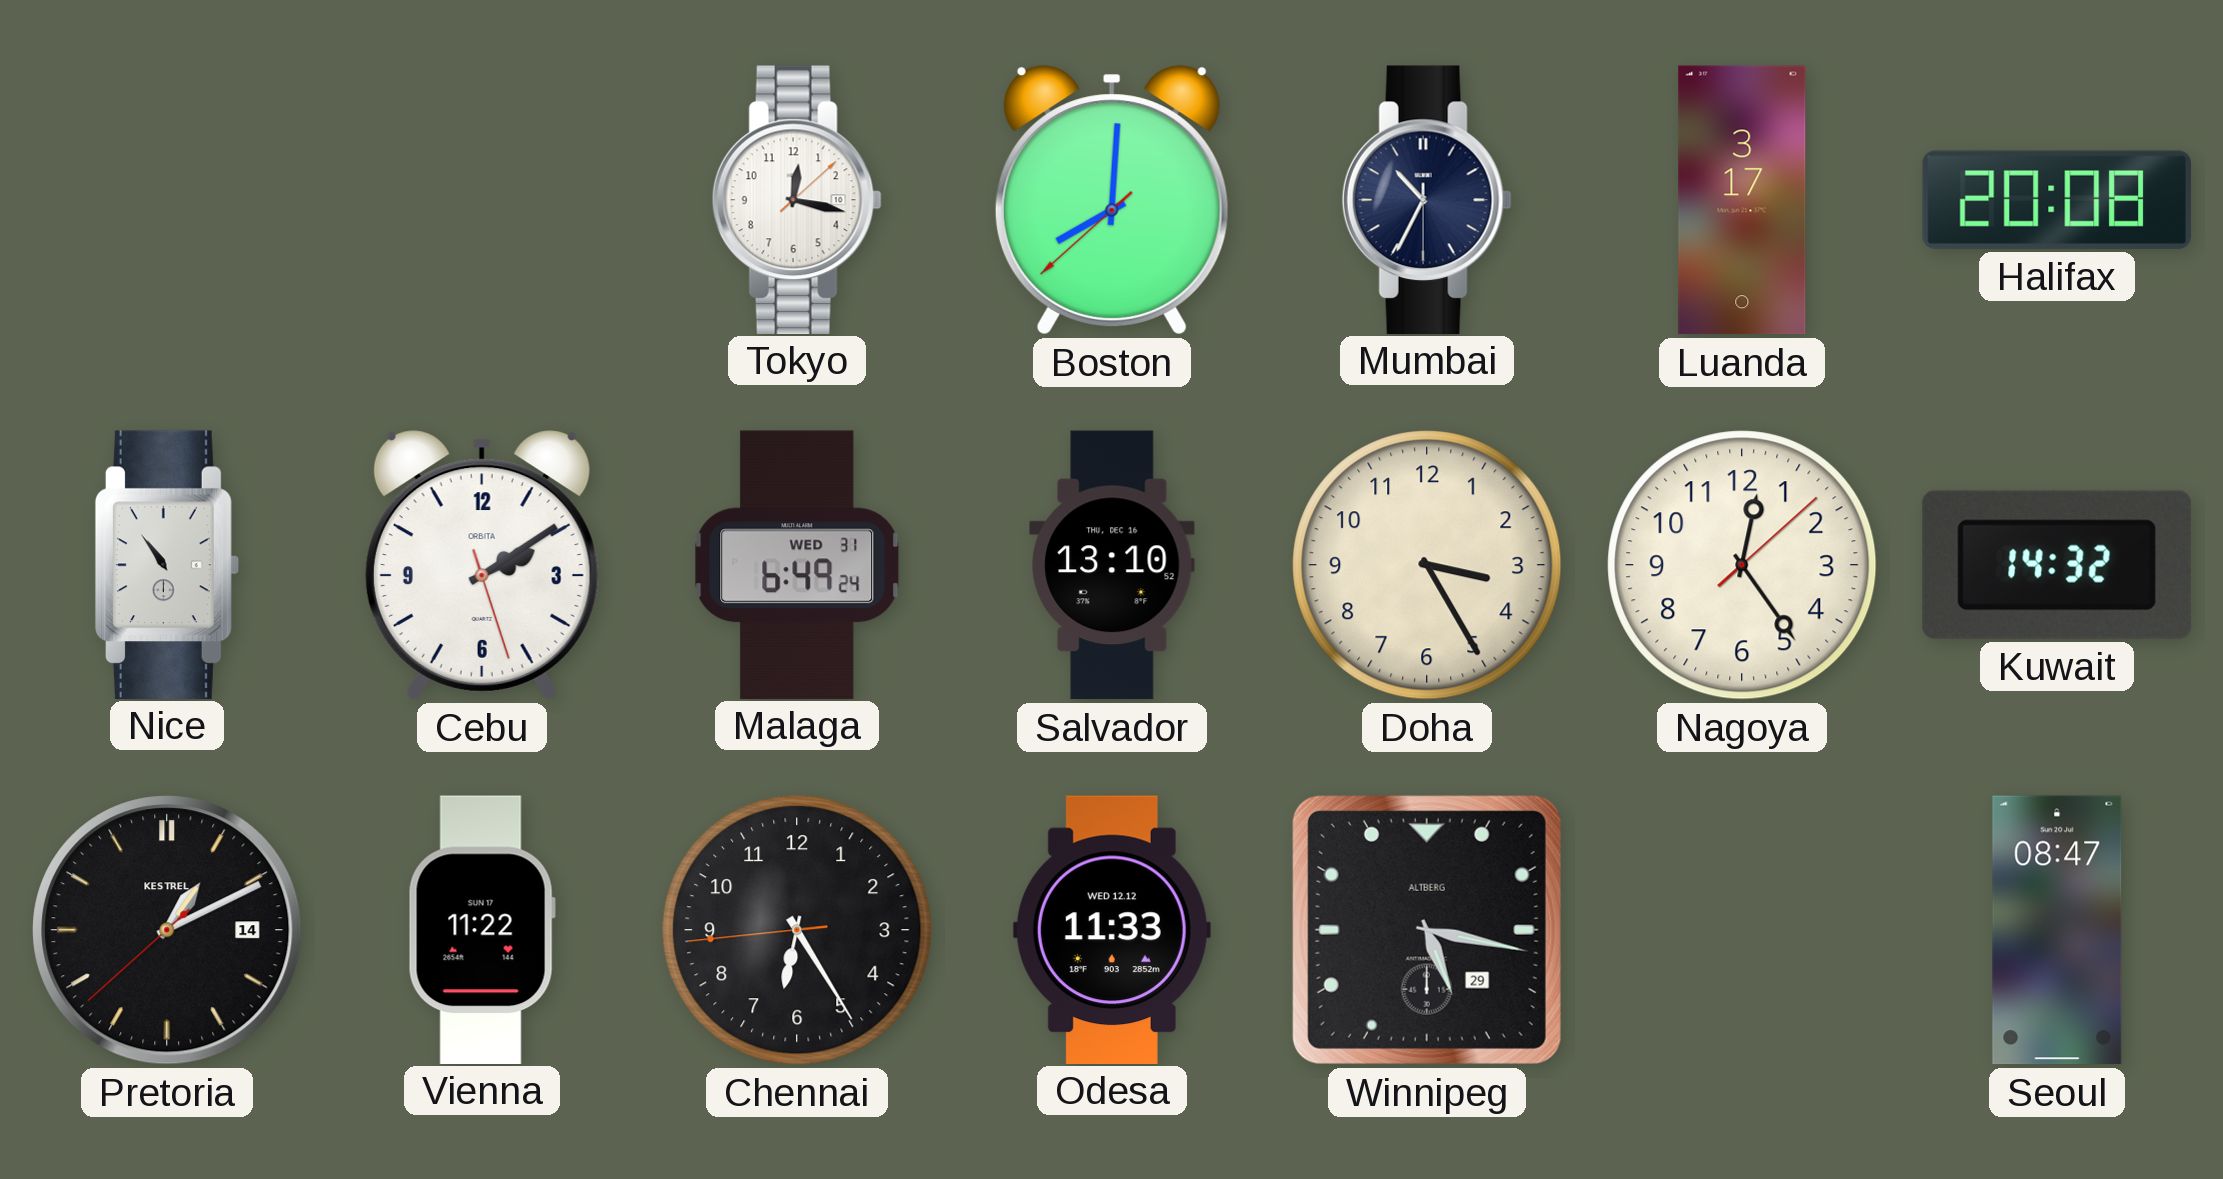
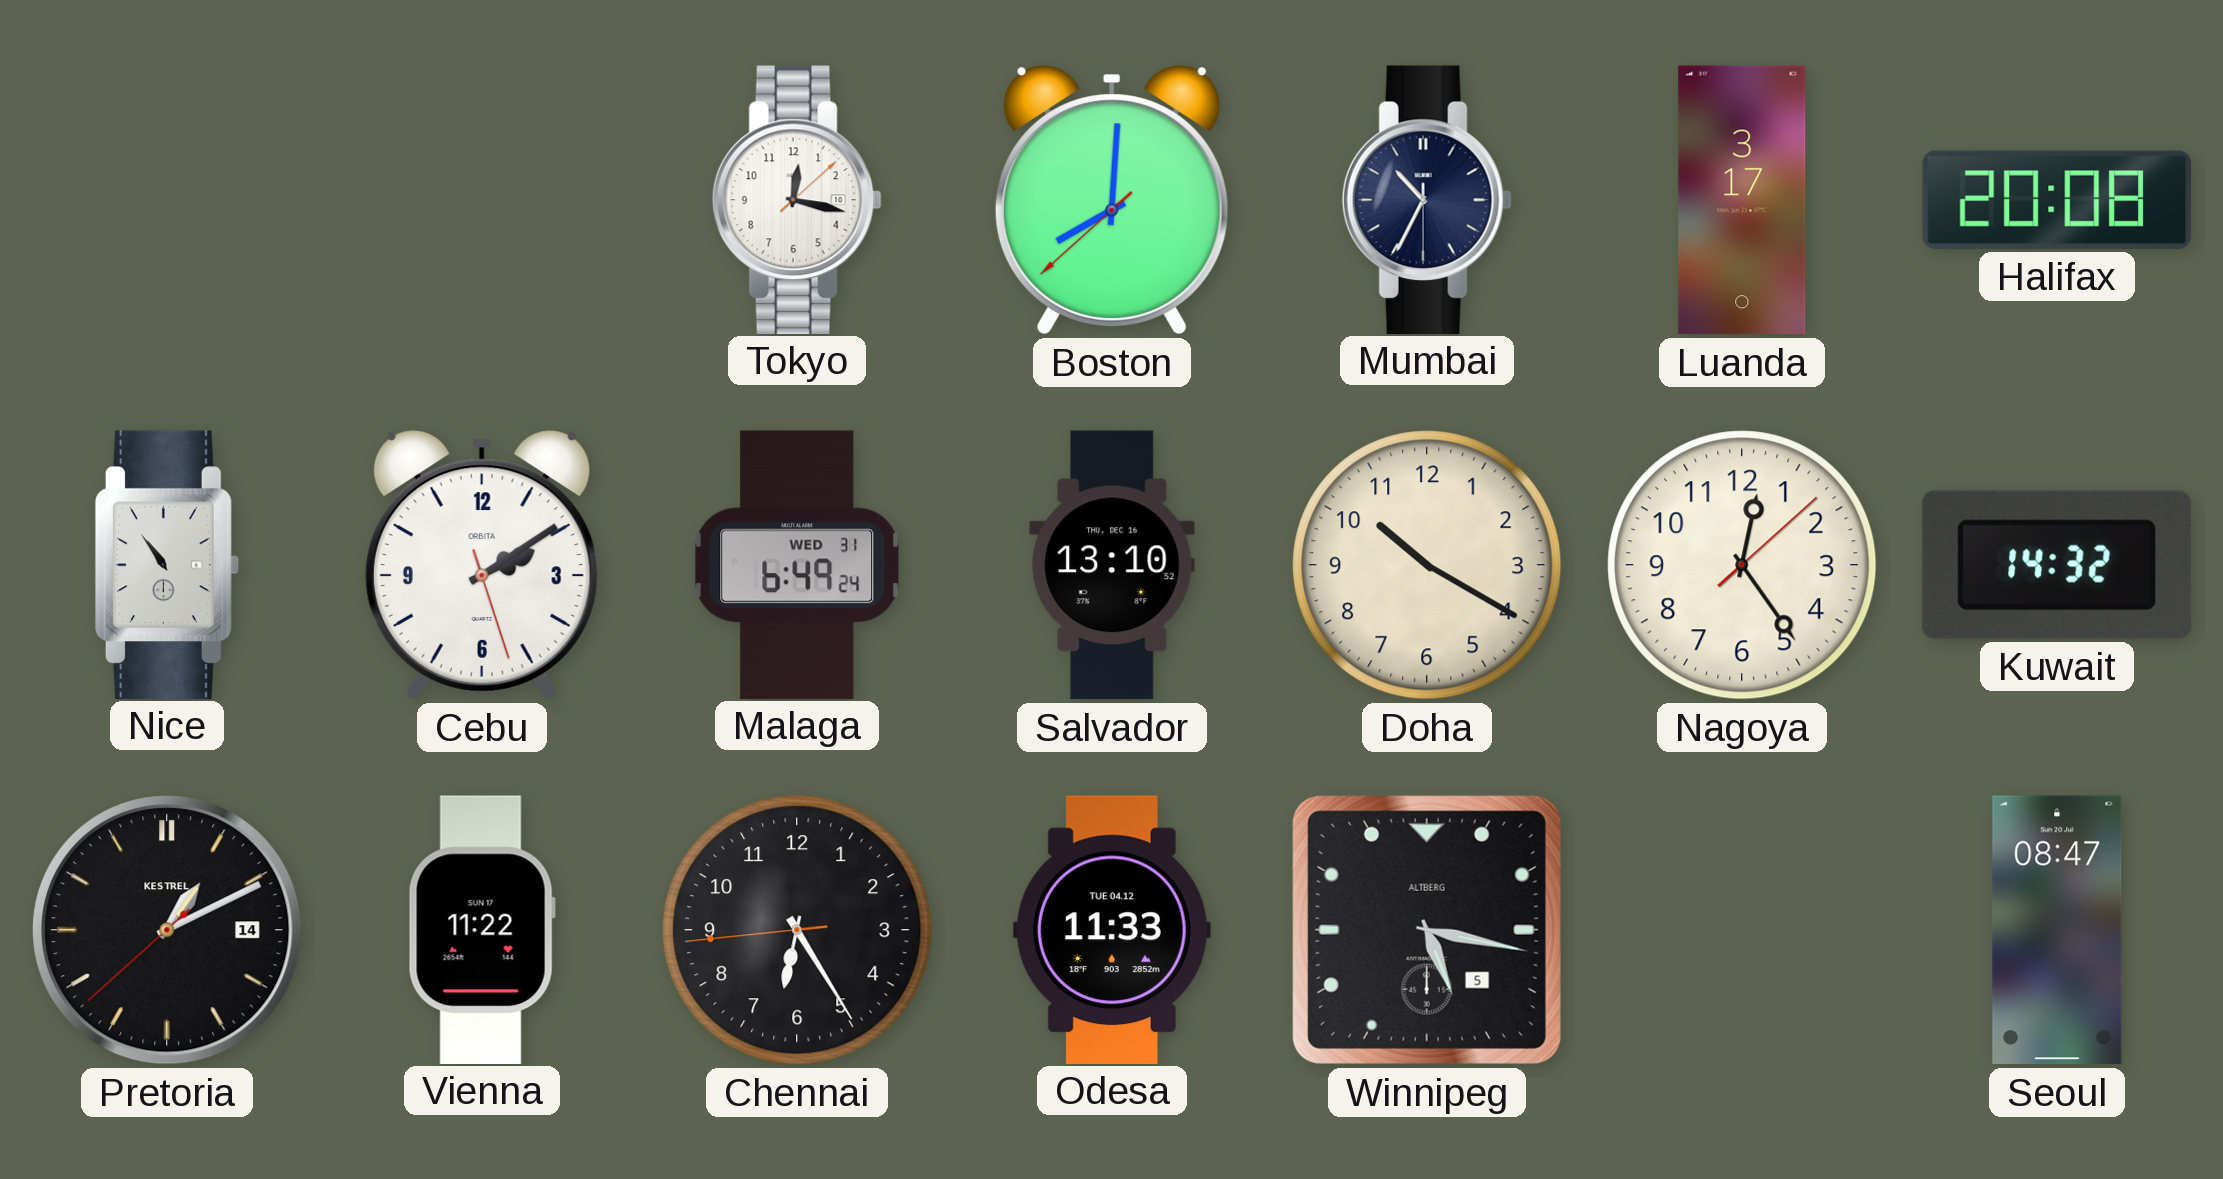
Doha: 3:25 -> 10:20
Odesa date: WED 12.12 -> TUE 04.12
Winnipeg date: 29 -> 5
